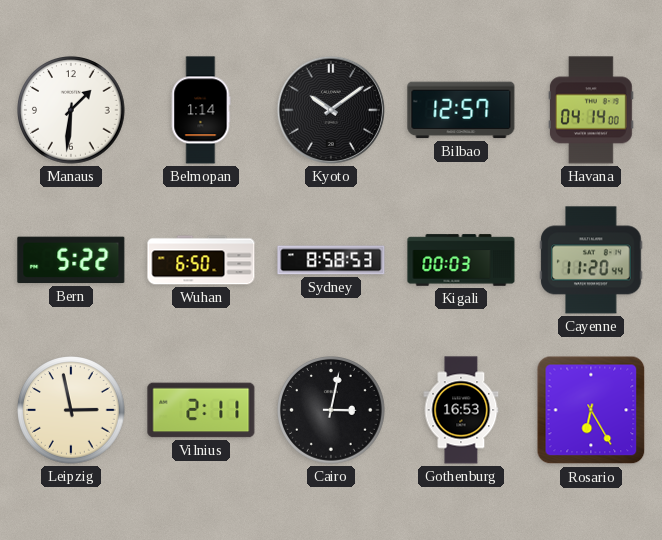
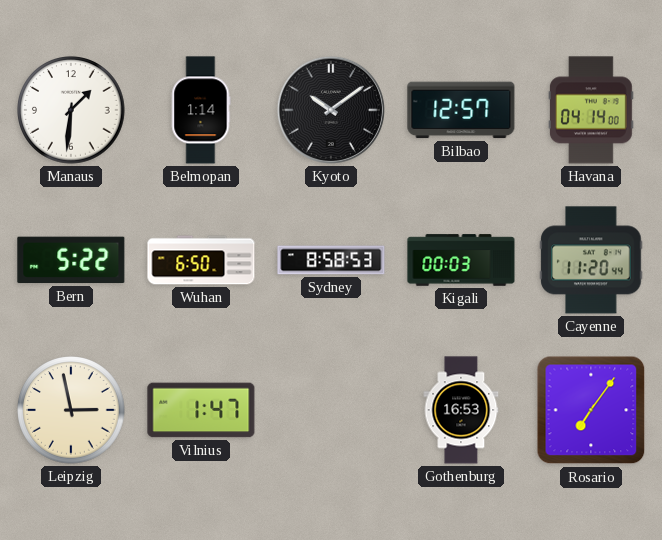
Vilnius: 2:11 -> 1:47
Cairo: 3:02 -> none
Rosario: 6:25 -> 7:06
